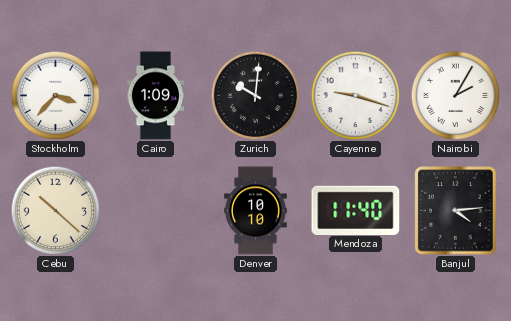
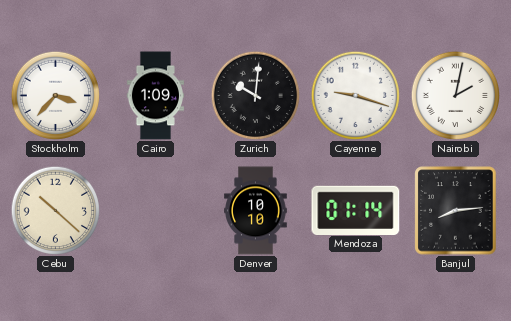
Nairobi: 2:05 -> 2:02
Mendoza: 11:40 -> 01:14
Banjul: 4:14 -> 8:14
